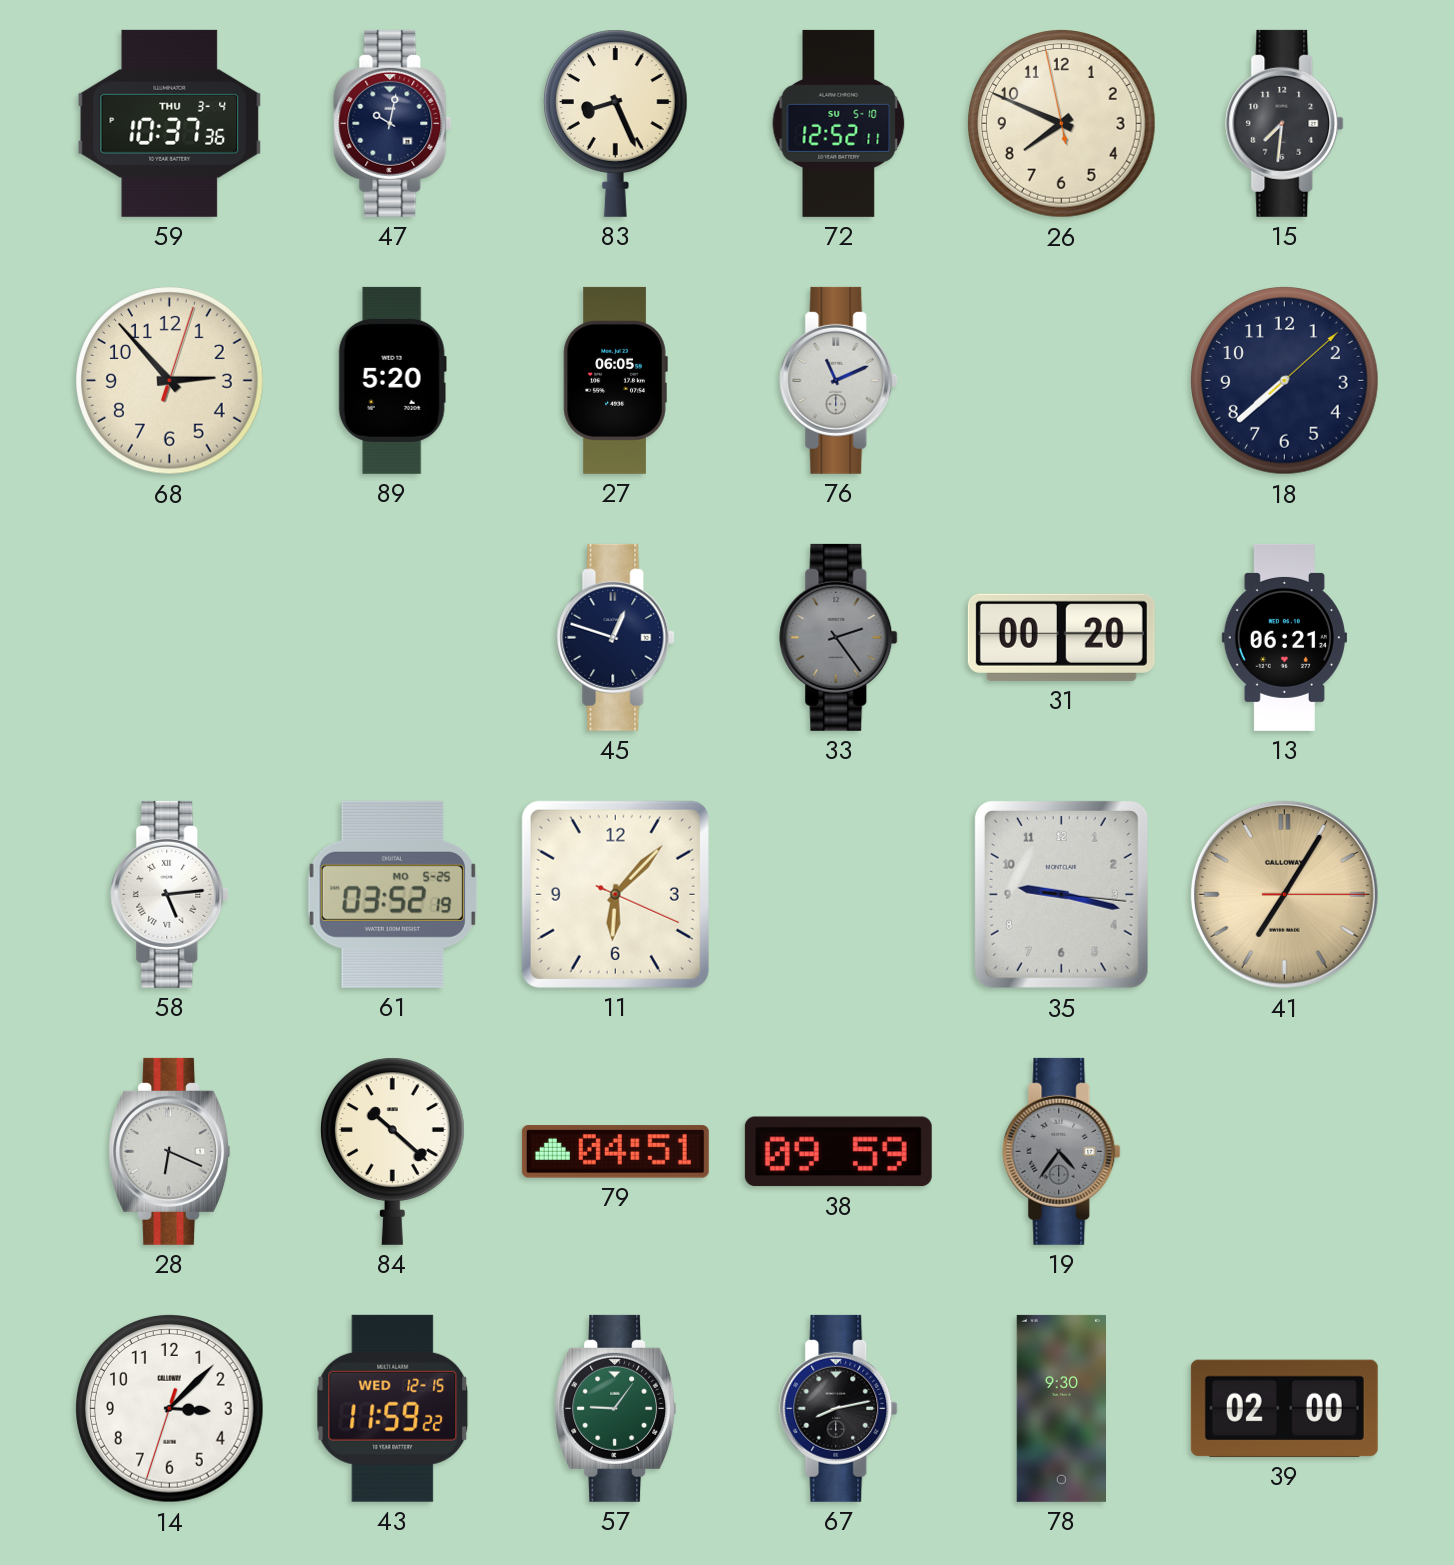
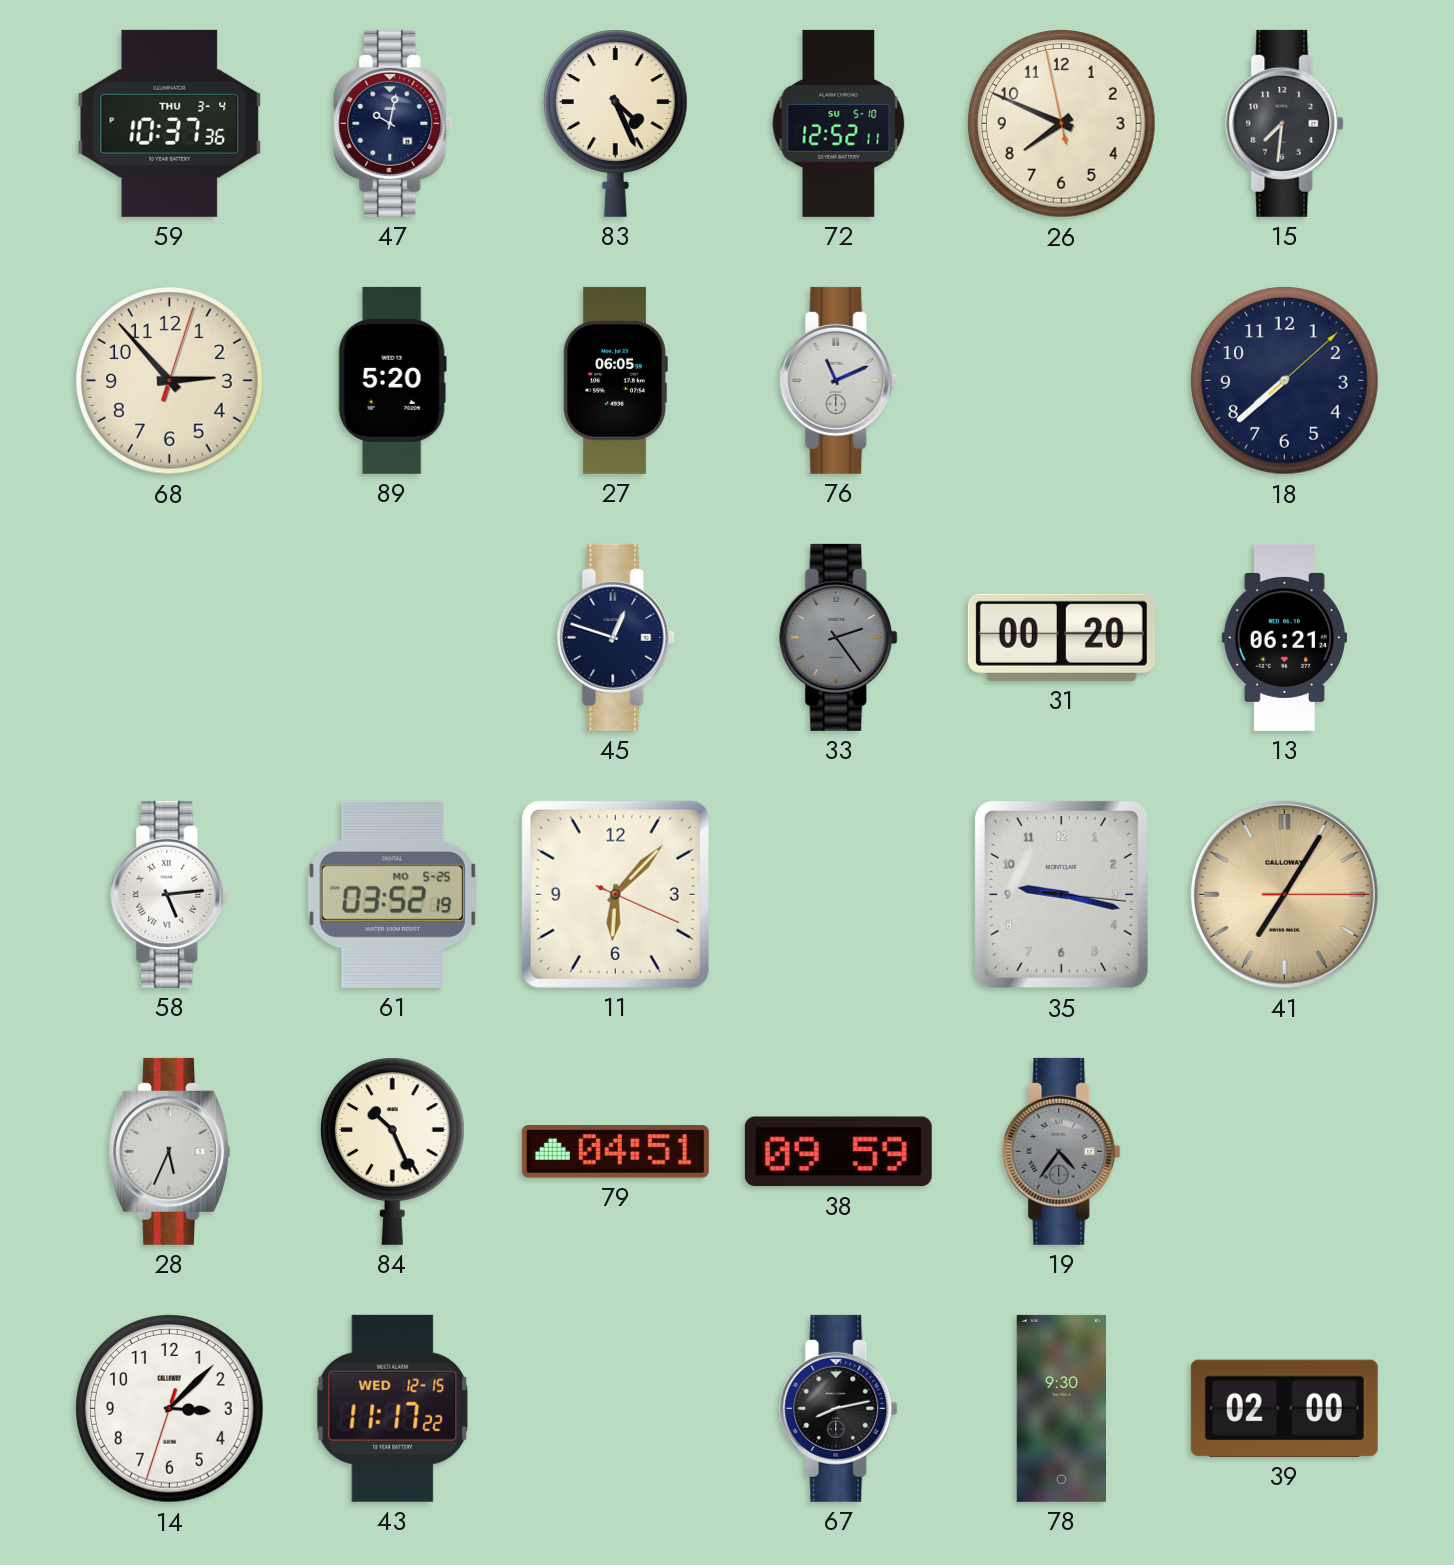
83: 8:26 -> 4:26
28: 6:19 -> 5:34
84: 10:22 -> 10:26
43: 11:59 -> 11:17
57: 9:06 -> none
